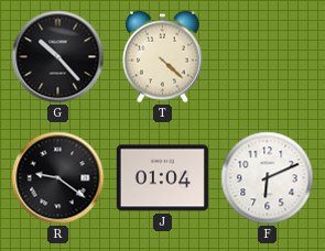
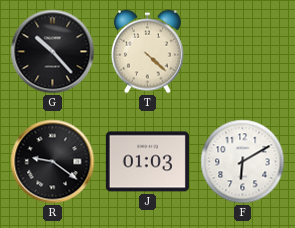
J: 01:04 -> 01:03
F: 6:11 -> 6:10
